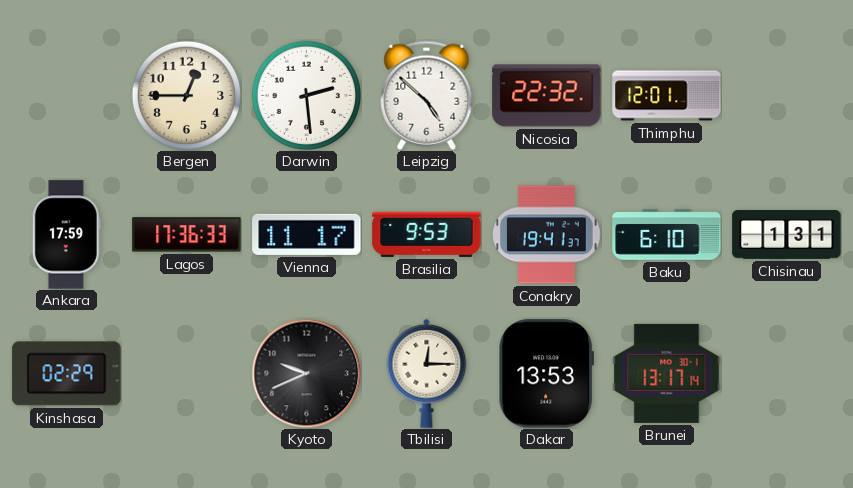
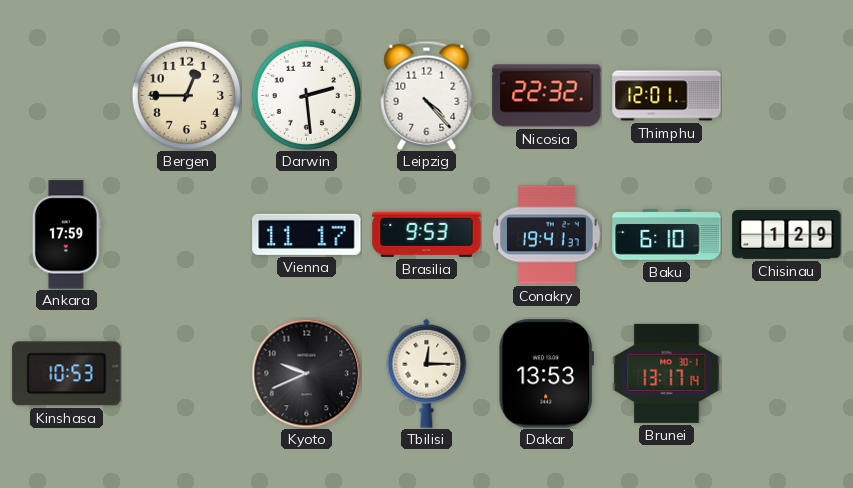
Leipzig: 4:52 -> 4:23
Lagos: 17:36 -> none
Chisinau: 1:31 -> 1:29
Kinshasa: 02:29 -> 10:53
